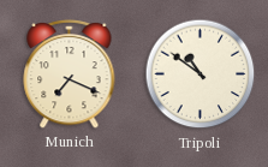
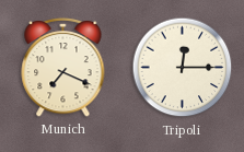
Tripoli: 10:51 -> 12:15
